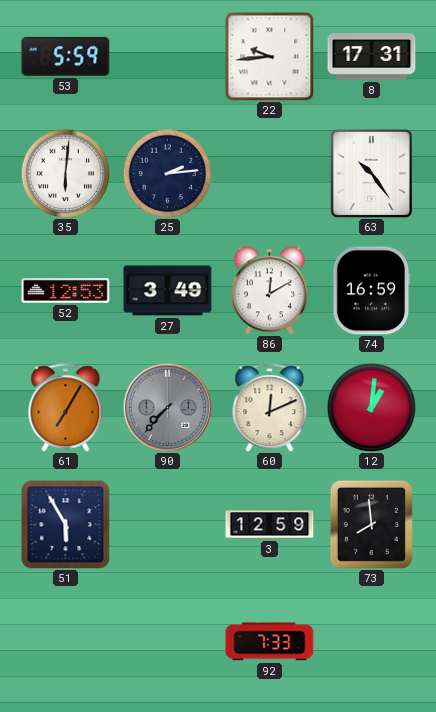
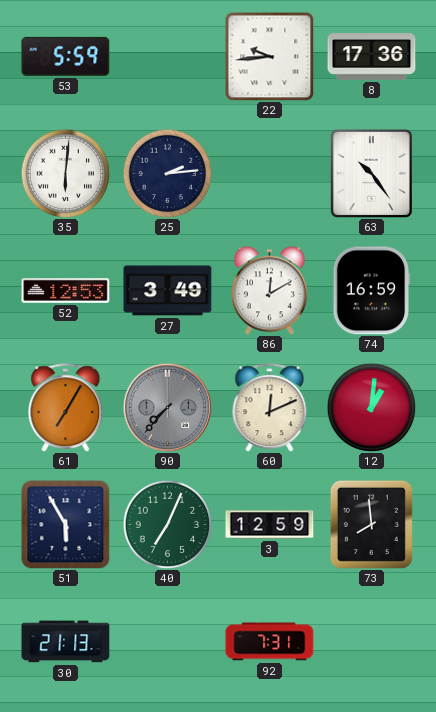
8: 17:31 -> 17:36
40: none -> 7:04
30: none -> 21:13
92: 7:33 -> 7:31
